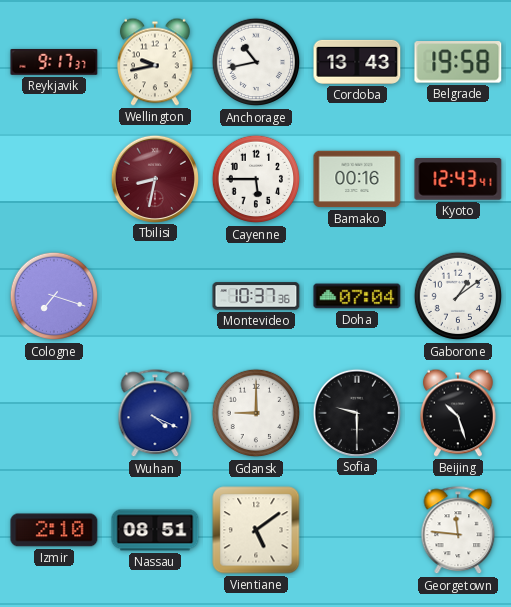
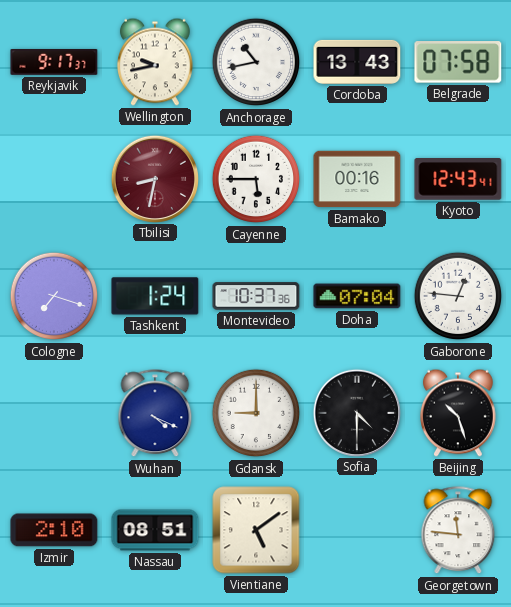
Belgrade: 19:58 -> 07:58
Tashkent: none -> 1:24
Gaborone: 1:09 -> 12:46
Sofia: 9:30 -> 4:30
